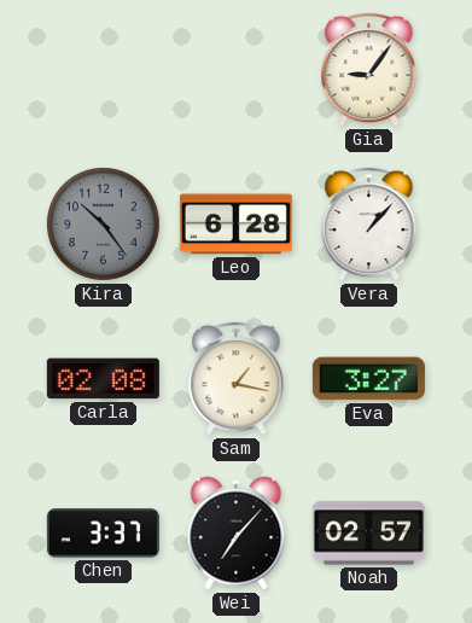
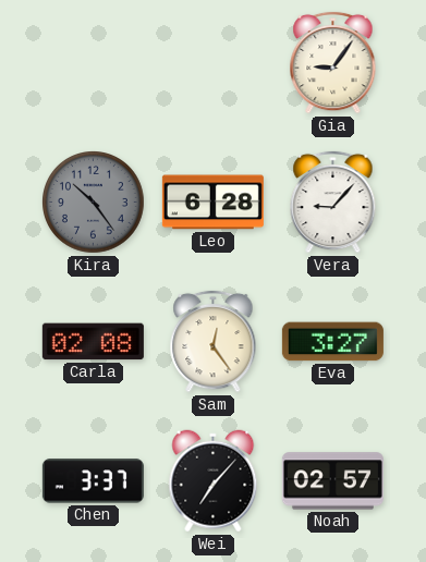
Vera: 1:07 -> 9:07
Sam: 1:17 -> 12:24
